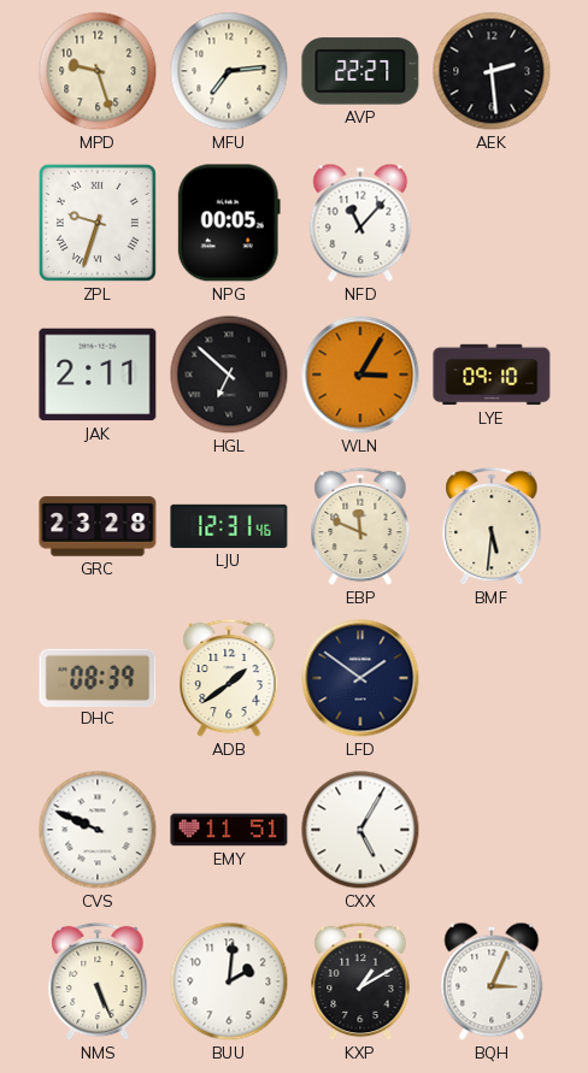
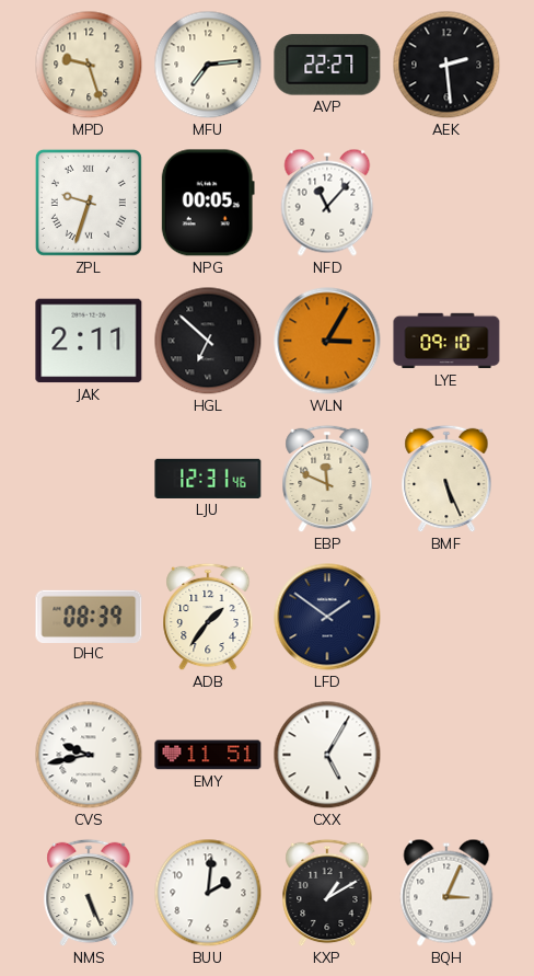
GRC: 23:28 -> none
BMF: 5:31 -> 5:26
ADB: 1:39 -> 1:36
CVS: 9:49 -> 9:43
